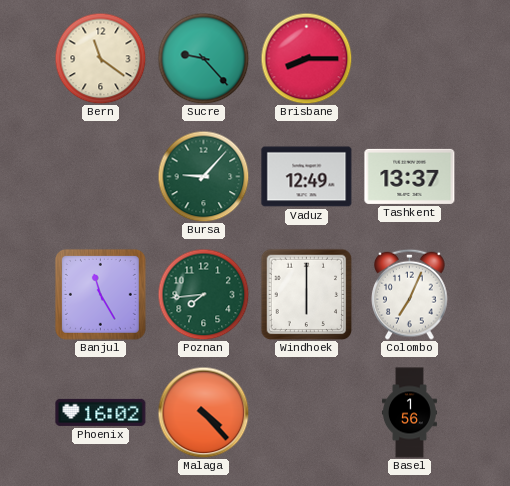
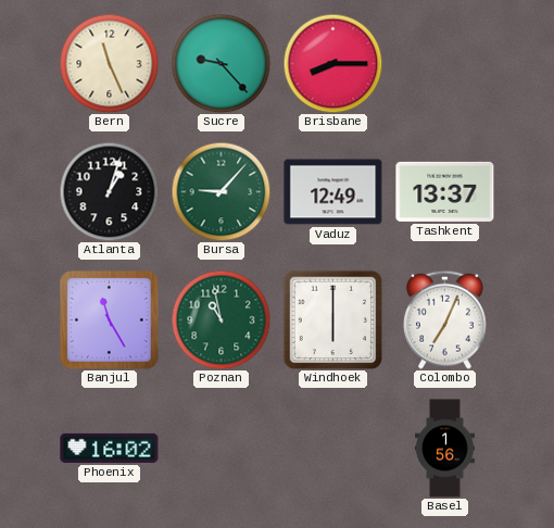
Bern: 11:21 -> 11:26
Atlanta: none -> 1:03
Poznan: 7:44 -> 10:58
Malaga: 4:23 -> none
